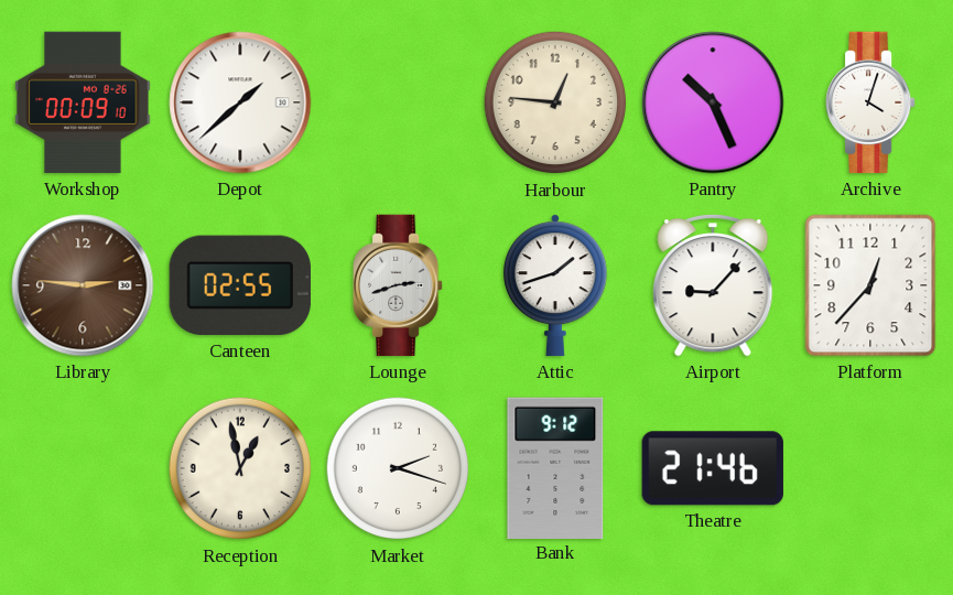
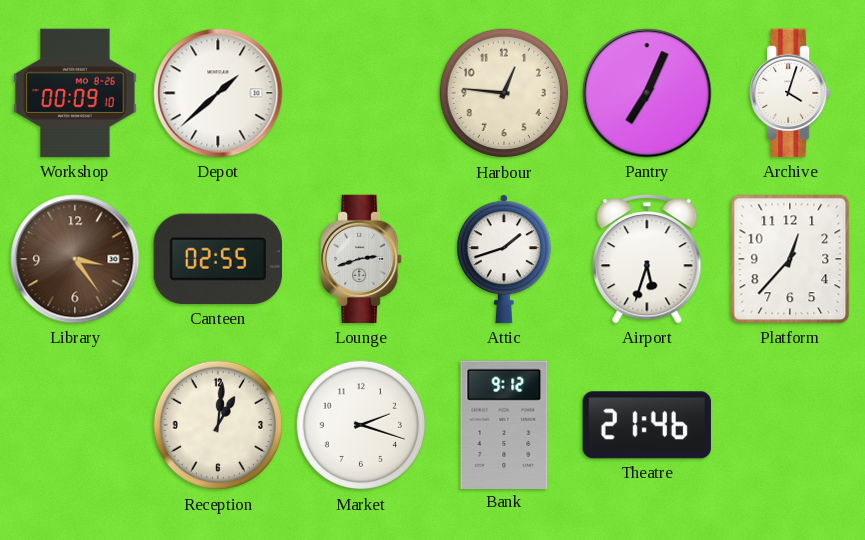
Pantry: 10:26 -> 7:04
Library: 2:46 -> 3:24
Airport: 9:07 -> 5:33
Reception: 12:58 -> 1:01
